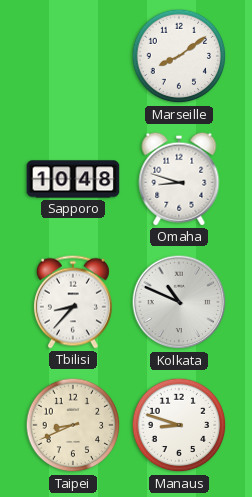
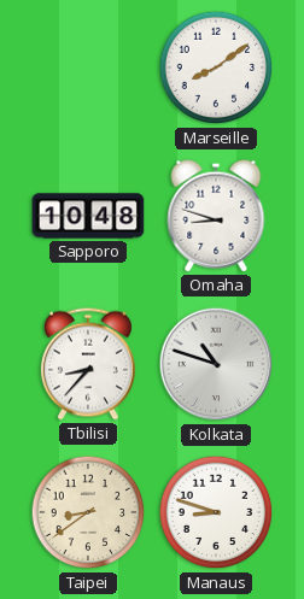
Kolkata: 10:49 -> 10:48
Taipei: 8:41 -> 8:39
